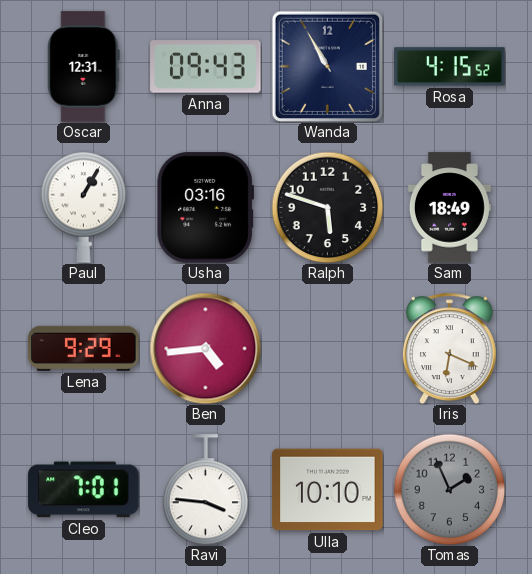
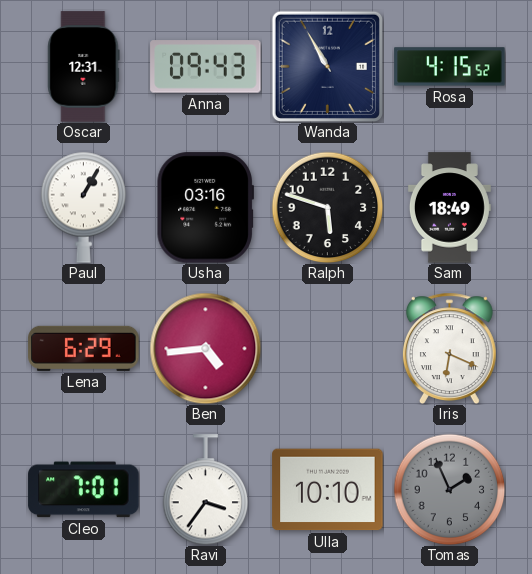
Lena: 9:29 -> 6:29
Ravi: 3:46 -> 3:36
